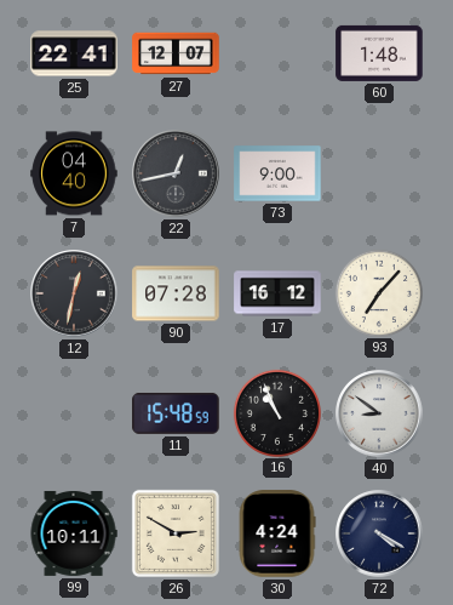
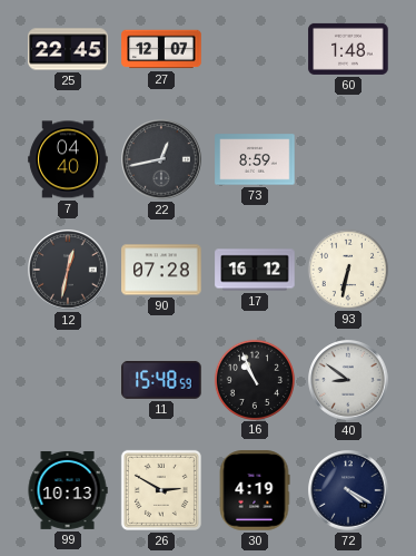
25: 22:41 -> 22:45
73: 9:00 -> 8:59
93: 7:07 -> 6:32
99: 10:11 -> 10:13
30: 4:24 -> 4:19
